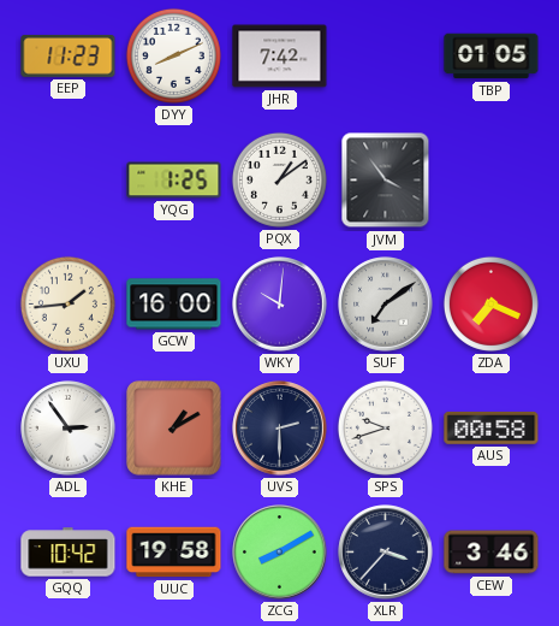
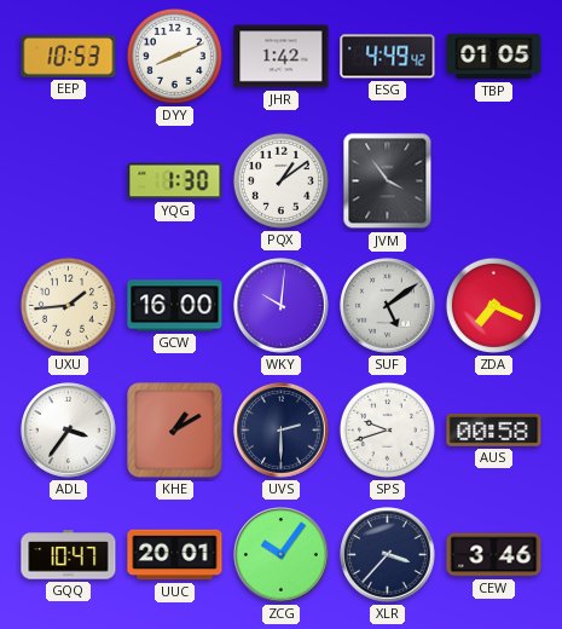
EEP: 11:23 -> 10:53
JHR: 7:42 -> 1:42
ESG: none -> 4:49
YQG: 1:25 -> 1:30
SUF: 7:09 -> 5:09
ADL: 2:54 -> 3:36
GQQ: 10:42 -> 10:47
UUC: 19:58 -> 20:01
ZCG: 8:10 -> 10:06
